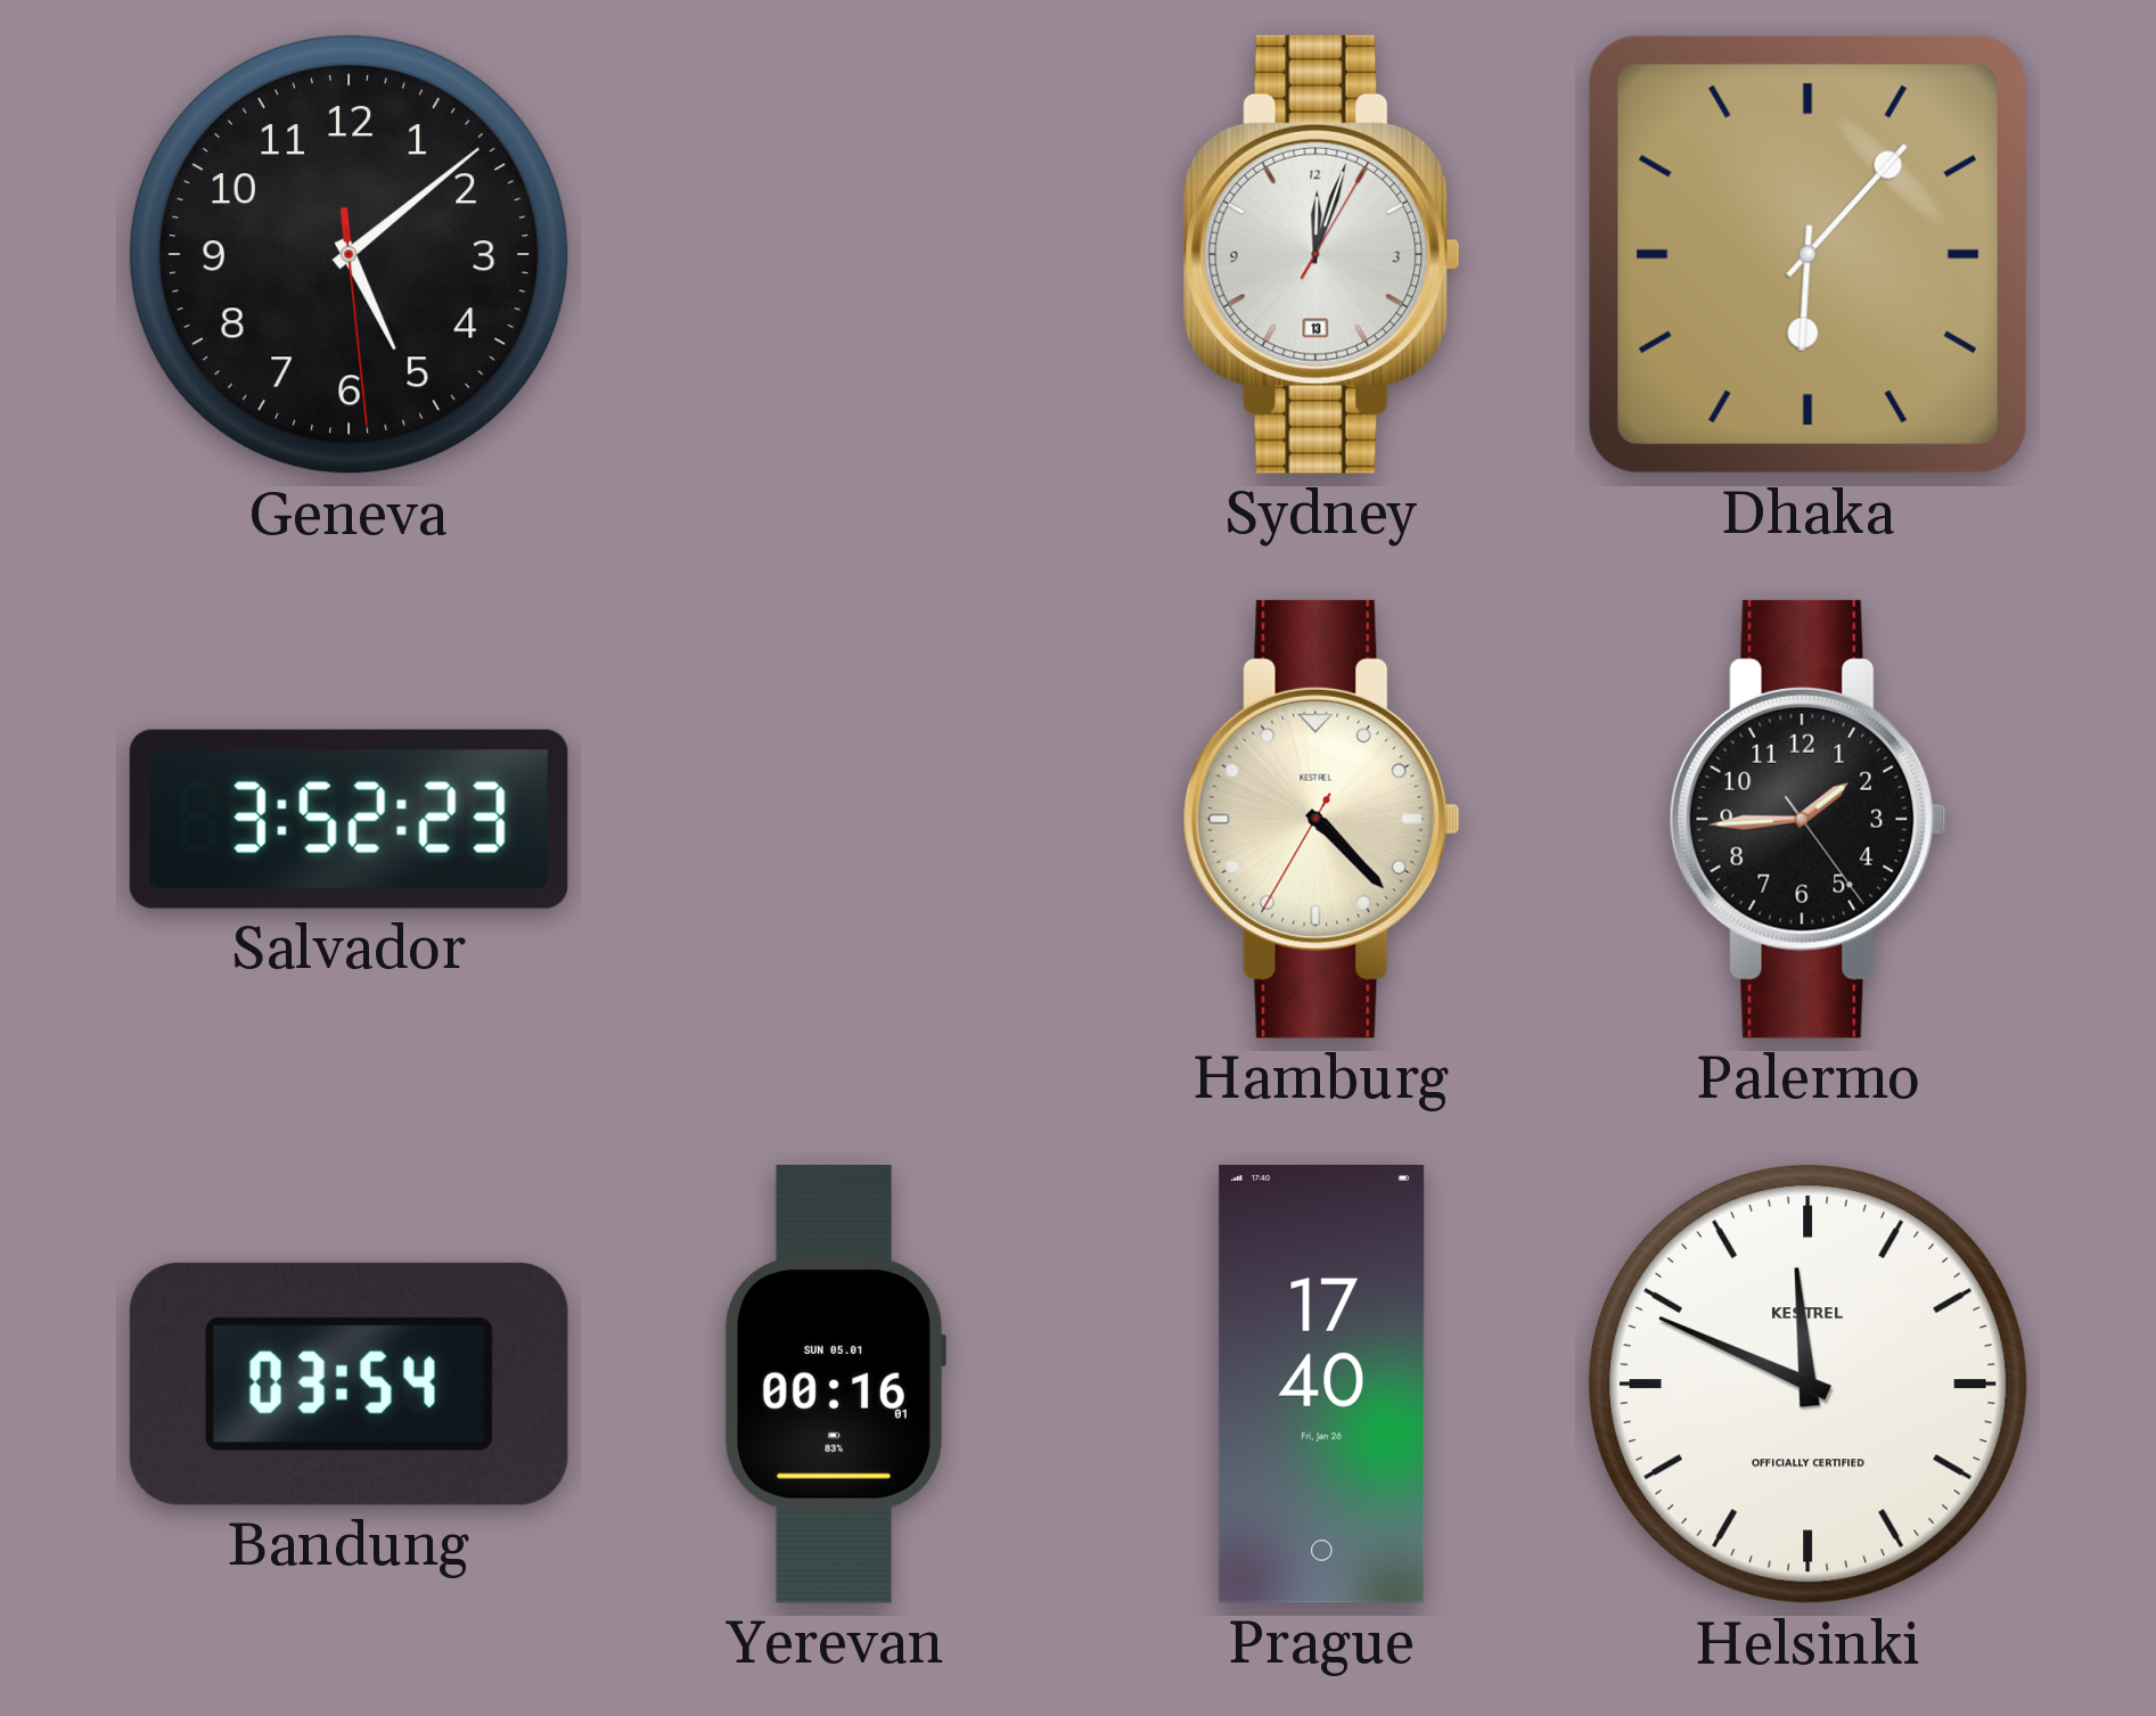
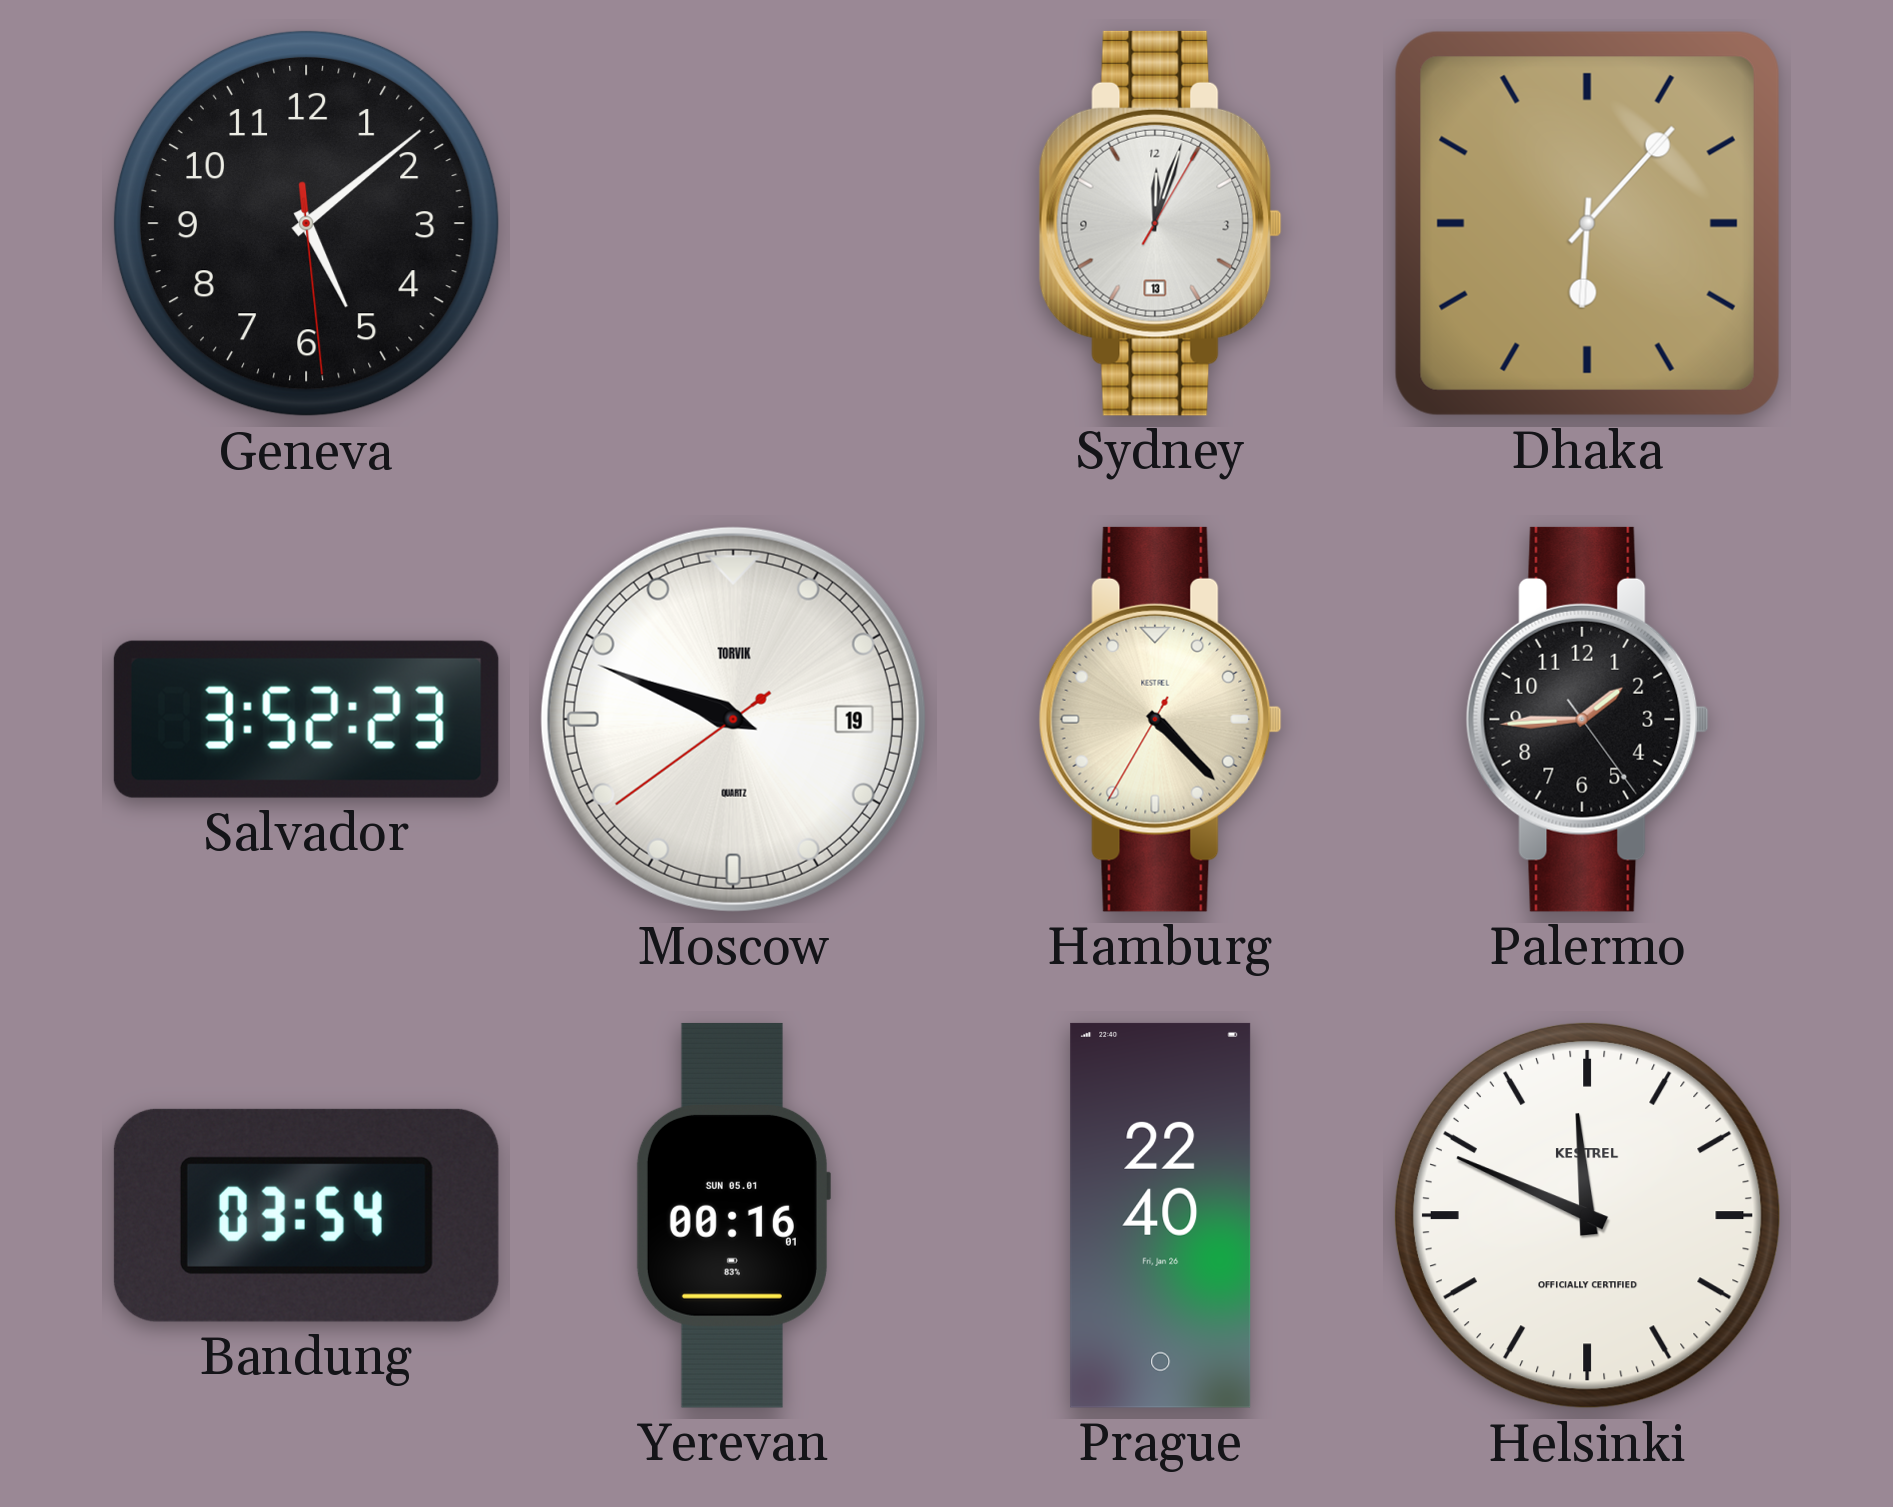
Moscow: none -> 9:48
Prague: 17:40 -> 22:40
